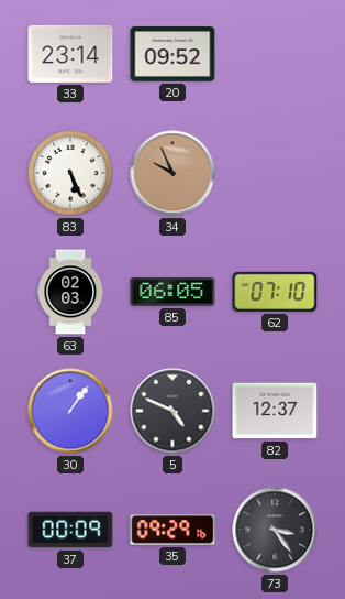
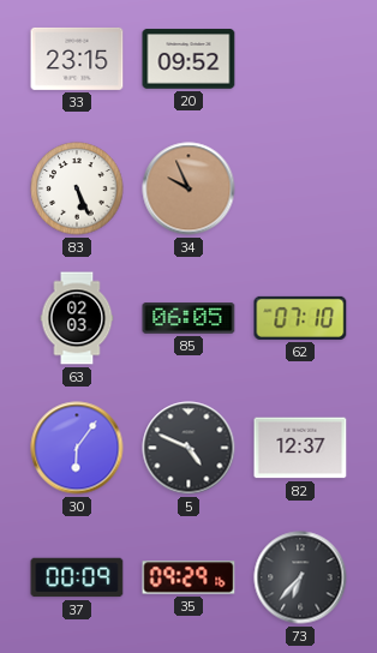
33: 23:14 -> 23:15
30: 1:06 -> 6:06
73: 3:24 -> 6:37
